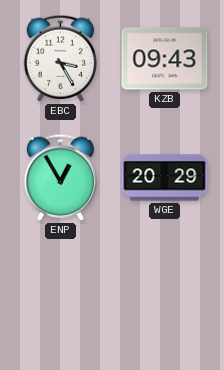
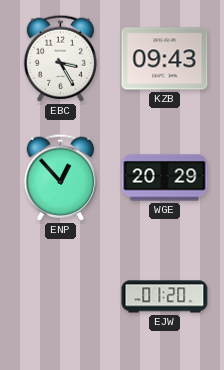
ENP: 12:55 -> 12:53
EJW: none -> 01:20
